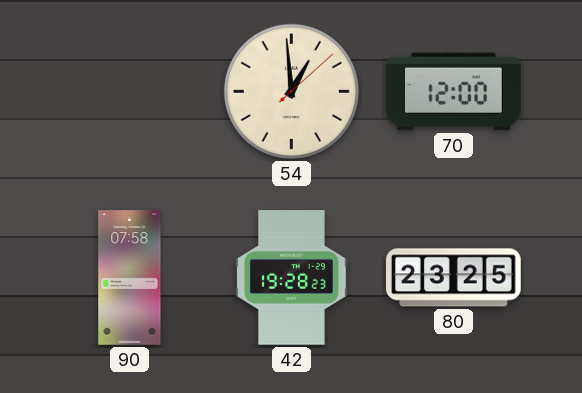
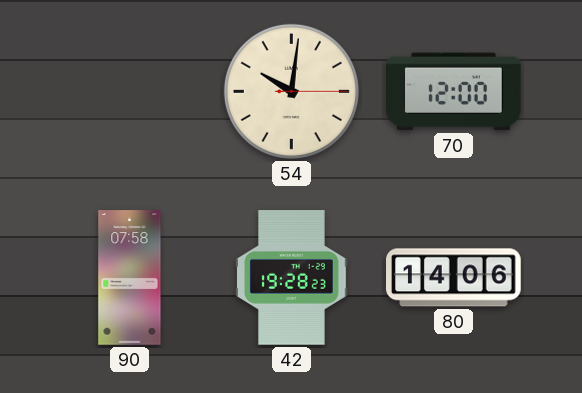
54: 12:59 -> 10:01
80: 23:25 -> 14:06
